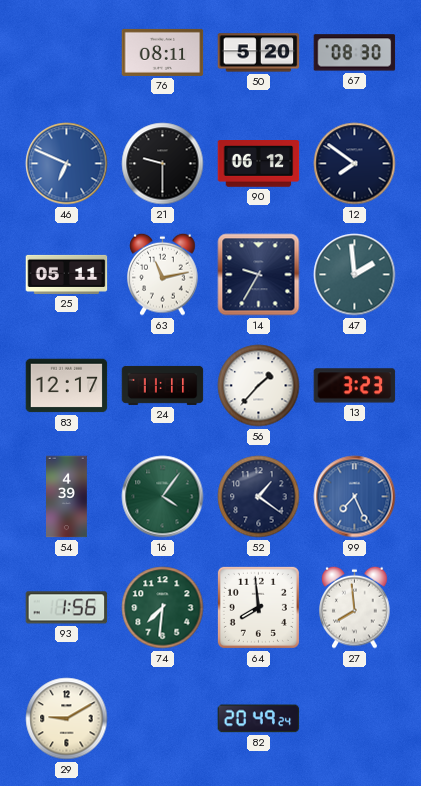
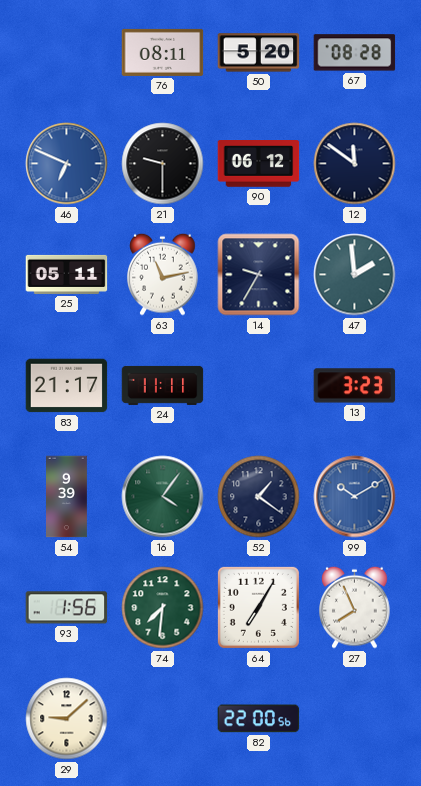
67: 08:30 -> 08:28
12: 7:51 -> 11:51
83: 12:17 -> 21:17
56: 1:37 -> none
54: 4:39 -> 9:39
99: 7:26 -> 10:10
64: 7:59 -> 7:05
27: 7:59 -> 7:56
29: 9:10 -> 9:08
82: 20:49 -> 22:00
